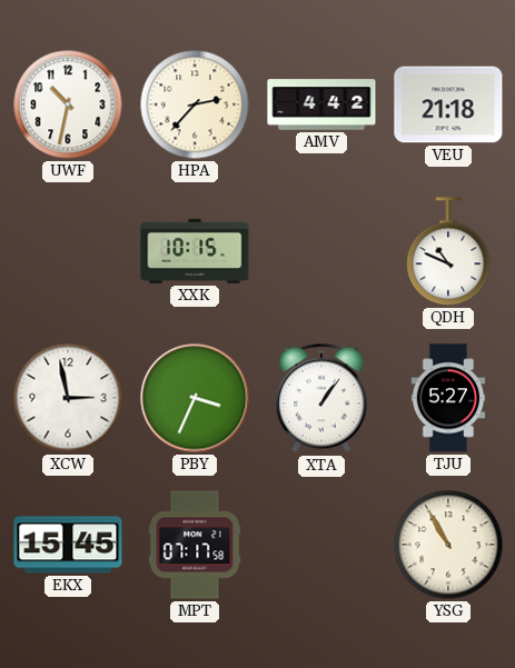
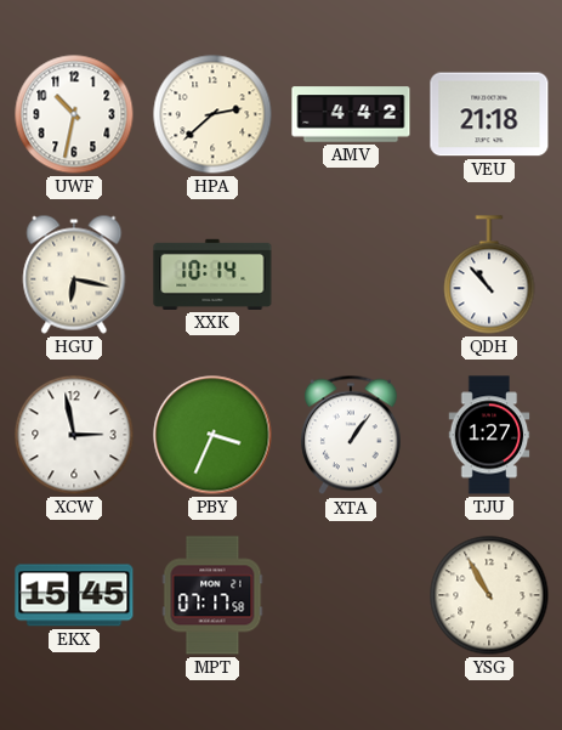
HPA: 2:37 -> 2:38
HGU: none -> 6:17
XXK: 10:15 -> 10:14
QDH: 10:49 -> 10:53
TJU: 5:27 -> 1:27
